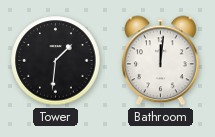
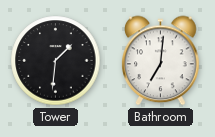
Bathroom: 12:01 -> 7:01
